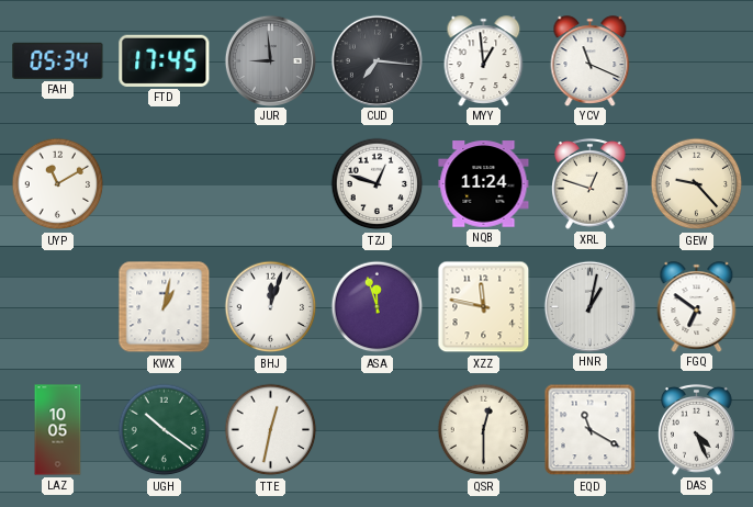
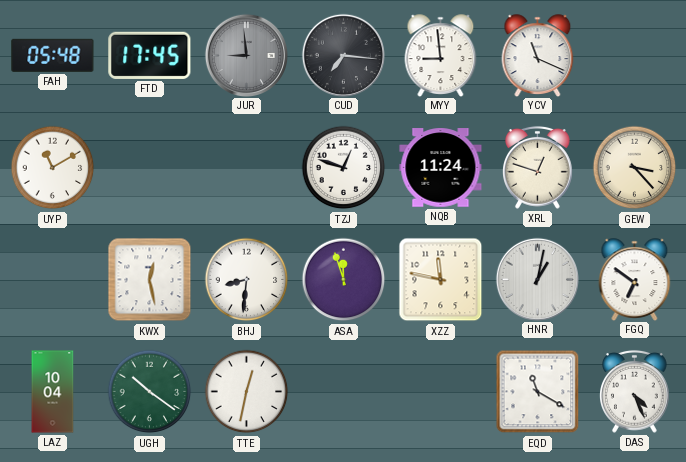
FAH: 05:34 -> 05:48
MYY: 12:59 -> 8:59
GEW: 9:23 -> 3:23
KWX: 1:02 -> 12:28
BHJ: 12:03 -> 8:31
LAZ: 10:05 -> 10:04
QSR: 12:30 -> none
